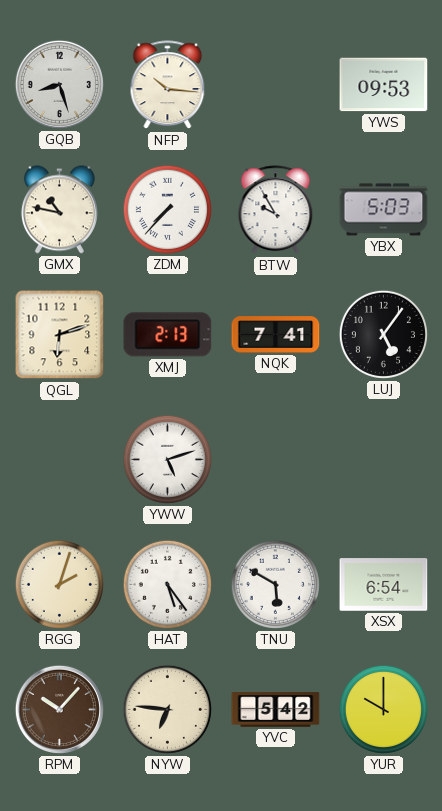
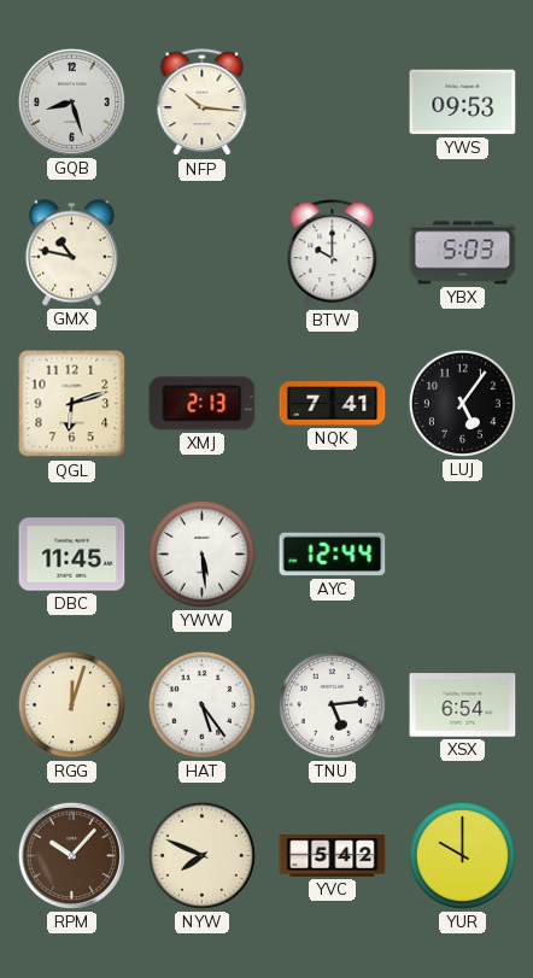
ZDM: 7:37 -> none
BTW: 9:55 -> 10:00
DBC: none -> 11:45
YWW: 5:12 -> 5:29
AYC: none -> 12:44
RGG: 2:03 -> 12:03
TNU: 5:50 -> 5:14
NYW: 6:46 -> 7:49
